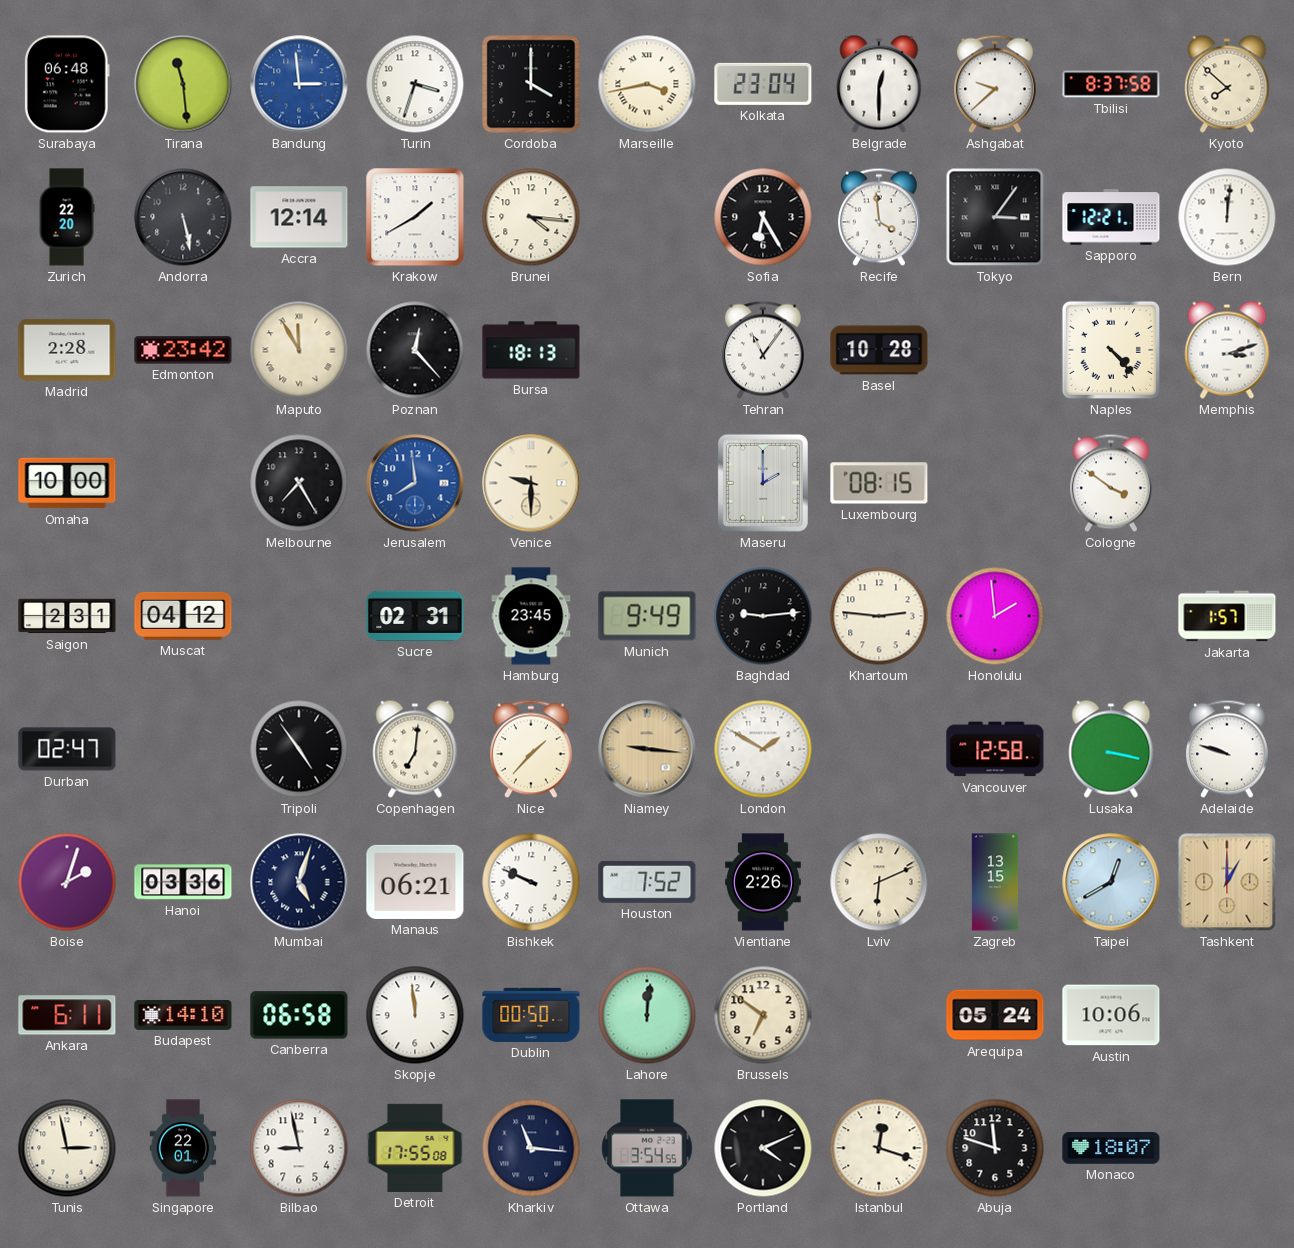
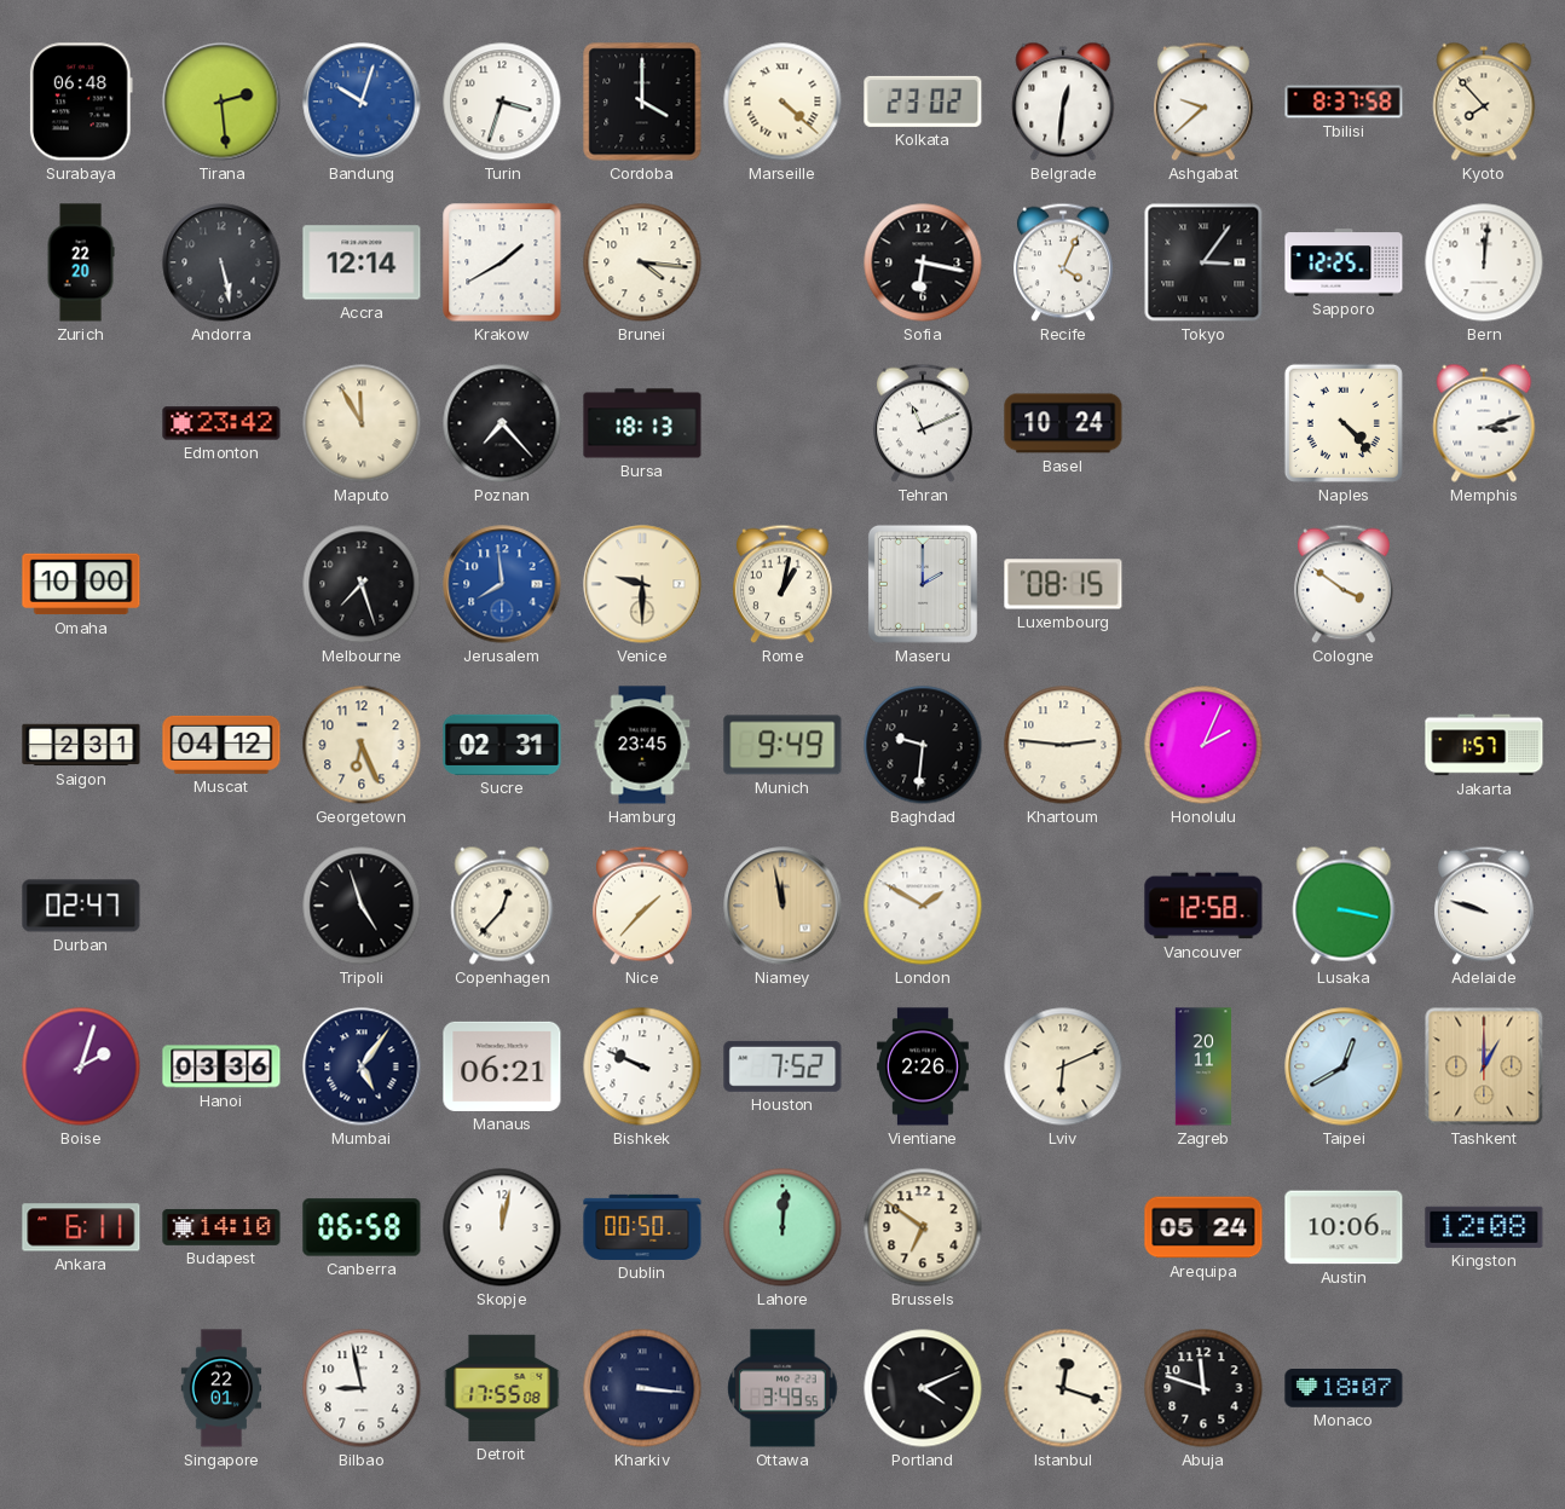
Tirana: 11:29 -> 2:29
Bandung: 2:59 -> 10:03
Marseille: 3:43 -> 4:22
Kolkata: 23:04 -> 23:02
Belgrade: 12:30 -> 12:31
Kyoto: 7:52 -> 7:53
Sofia: 6:25 -> 6:17
Recife: 3:59 -> 4:04
Sapporo: 12:21 -> 12:25
Madrid: 2:28 -> none
Poznan: 12:23 -> 7:23
Tehran: 11:06 -> 11:11
Basel: 10:28 -> 10:24
Melbourne: 7:25 -> 7:27
Rome: none -> 1:02
Georgetown: none -> 6:26
Baghdad: 9:14 -> 9:31
Honolulu: 1:59 -> 2:04
Tripoli: 4:54 -> 4:57
Copenhagen: 7:01 -> 12:37
Niamey: 9:16 -> 11:58
Mumbai: 5:03 -> 5:06
Zagreb: 13:15 -> 20:11
Skopje: 11:59 -> 12:02
Kingston: none -> 12:08
Tunis: 2:58 -> none
Kharkiv: 11:16 -> 3:16
Ottawa: 3:54 -> 3:49
